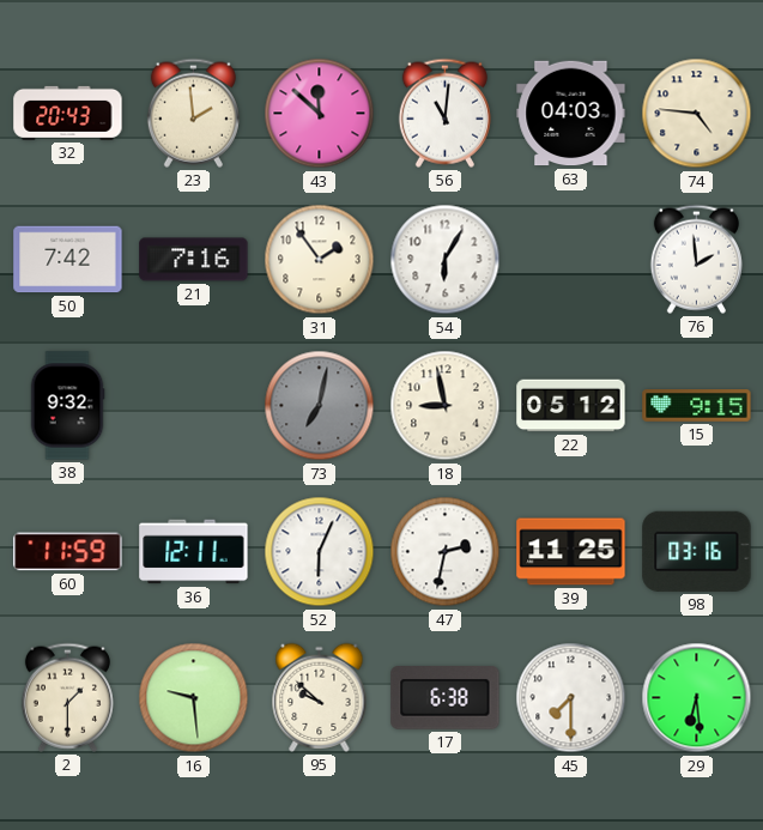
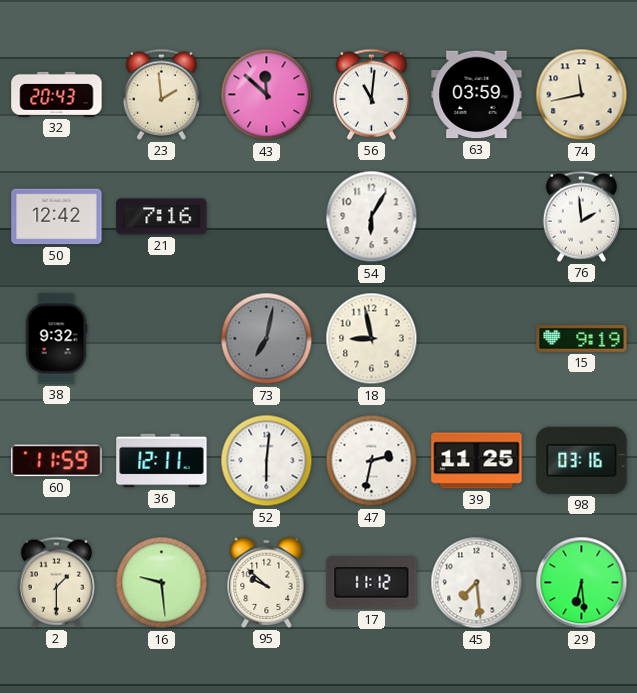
63: 04:03 -> 03:59
74: 4:46 -> 11:43
50: 7:42 -> 12:42
31: 1:54 -> none
22: 05:12 -> none
15: 9:15 -> 9:19
52: 6:04 -> 6:01
17: 6:38 -> 11:12
45: 7:30 -> 7:29
